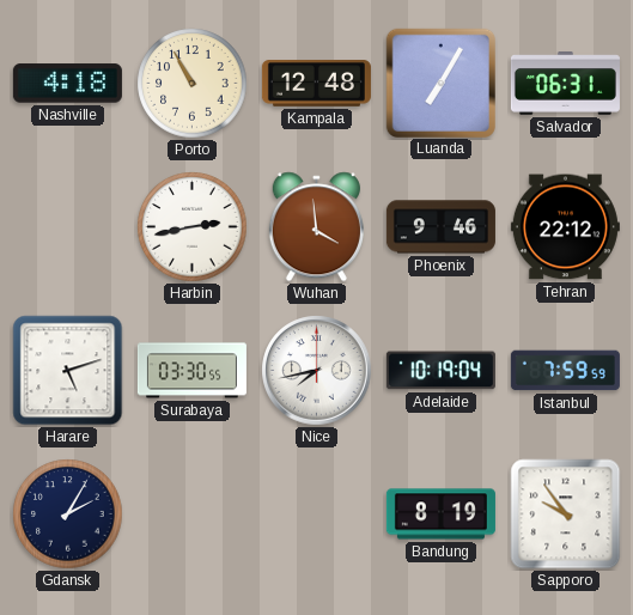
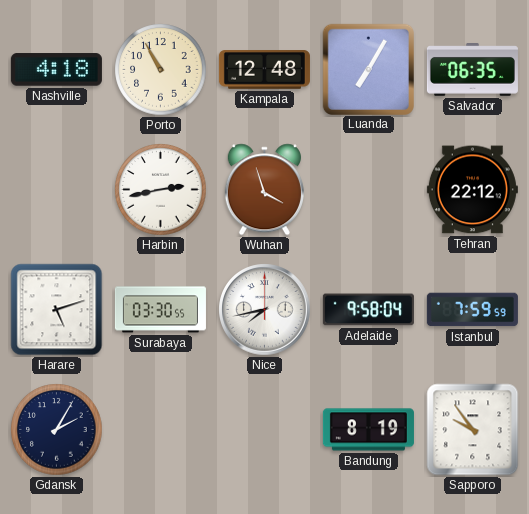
Salvador: 06:31 -> 06:35
Wuhan: 3:59 -> 3:57
Phoenix: 9:46 -> none
Adelaide: 10:19 -> 9:58
